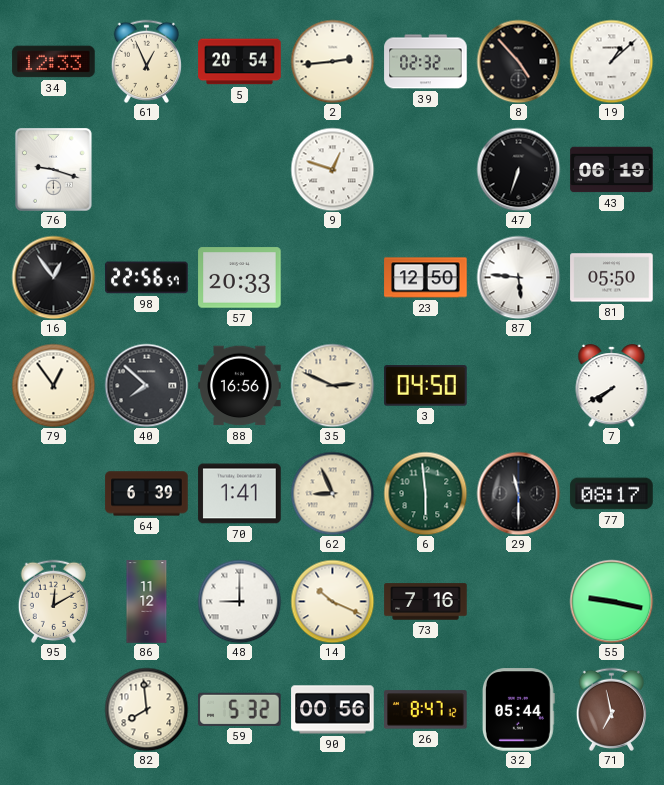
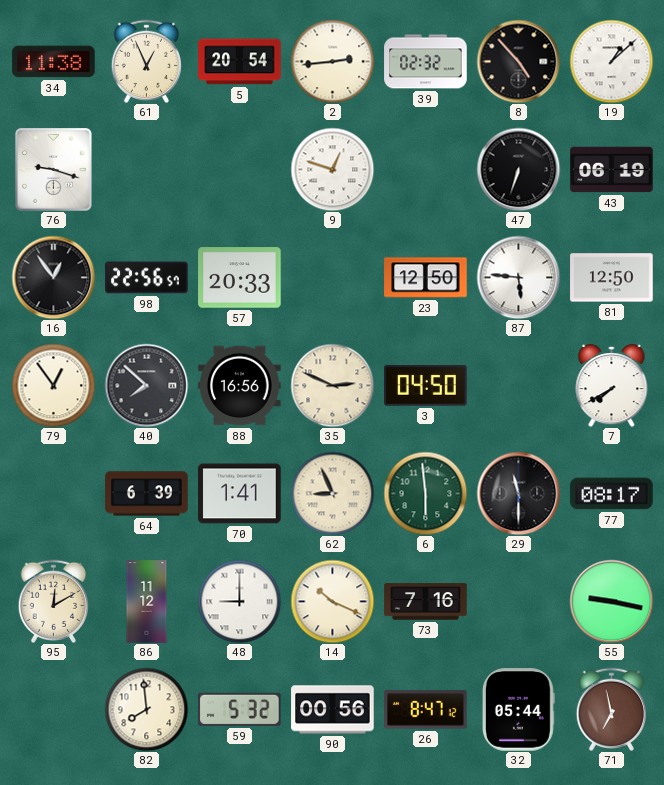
34: 12:33 -> 11:38
81: 05:50 -> 12:50
